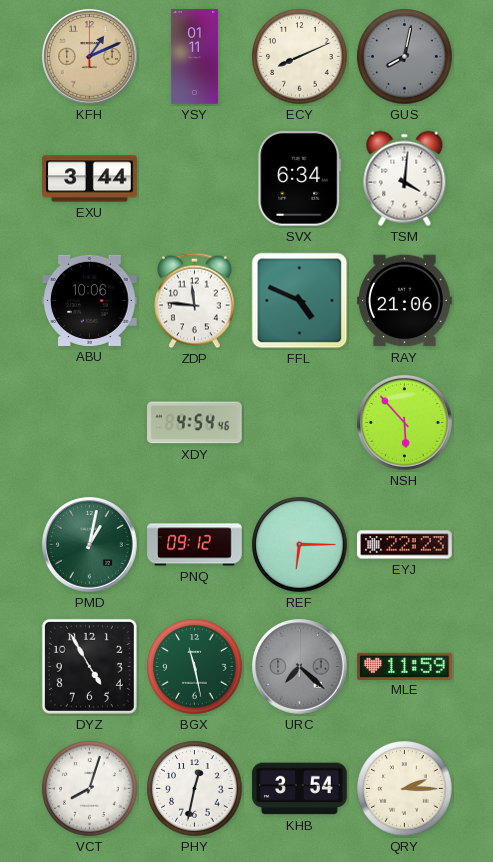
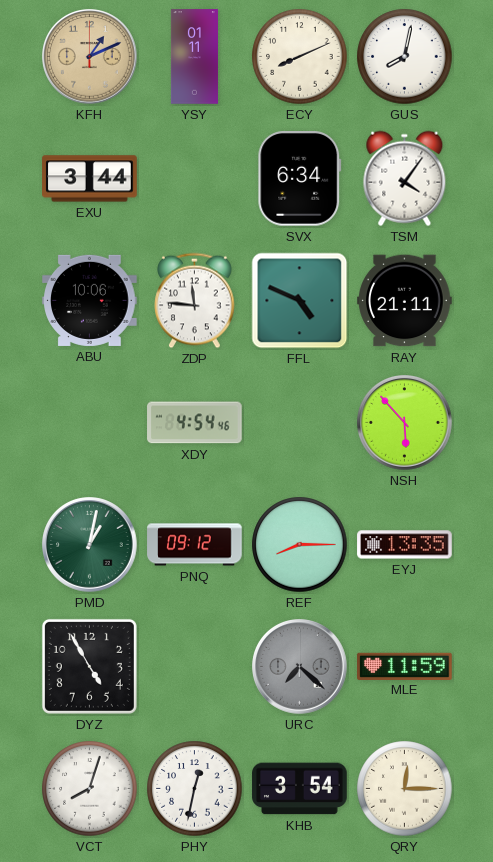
GUS dial: grey -> white
TSM: 4:01 -> 4:06
RAY: 21:06 -> 21:11
REF: 6:15 -> 8:15
EYJ: 22:23 -> 13:35
BGX: 11:28 -> none
QRY: 2:15 -> 12:15
